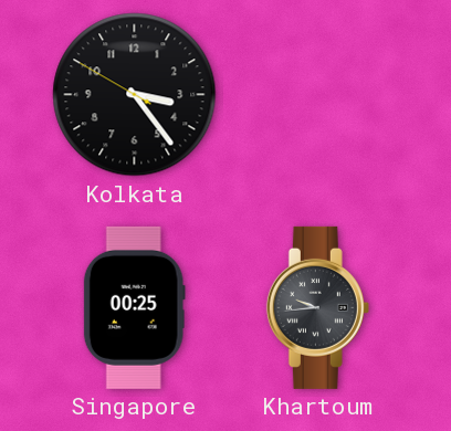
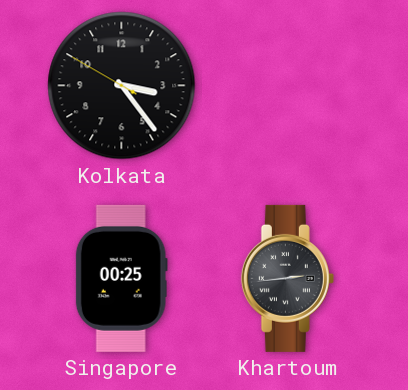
Khartoum: 9:44 -> 2:44
